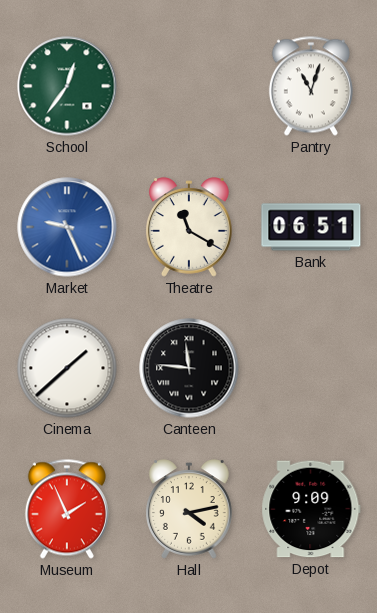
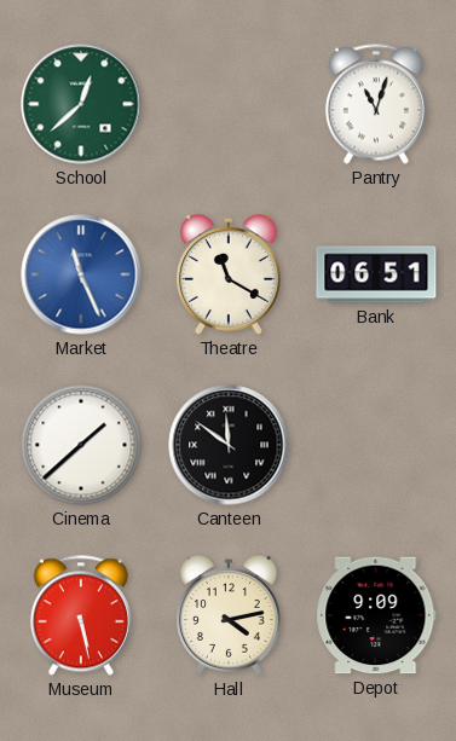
School: 12:36 -> 12:38
Market: 9:26 -> 11:26
Canteen: 11:46 -> 11:51
Museum: 1:56 -> 5:28
